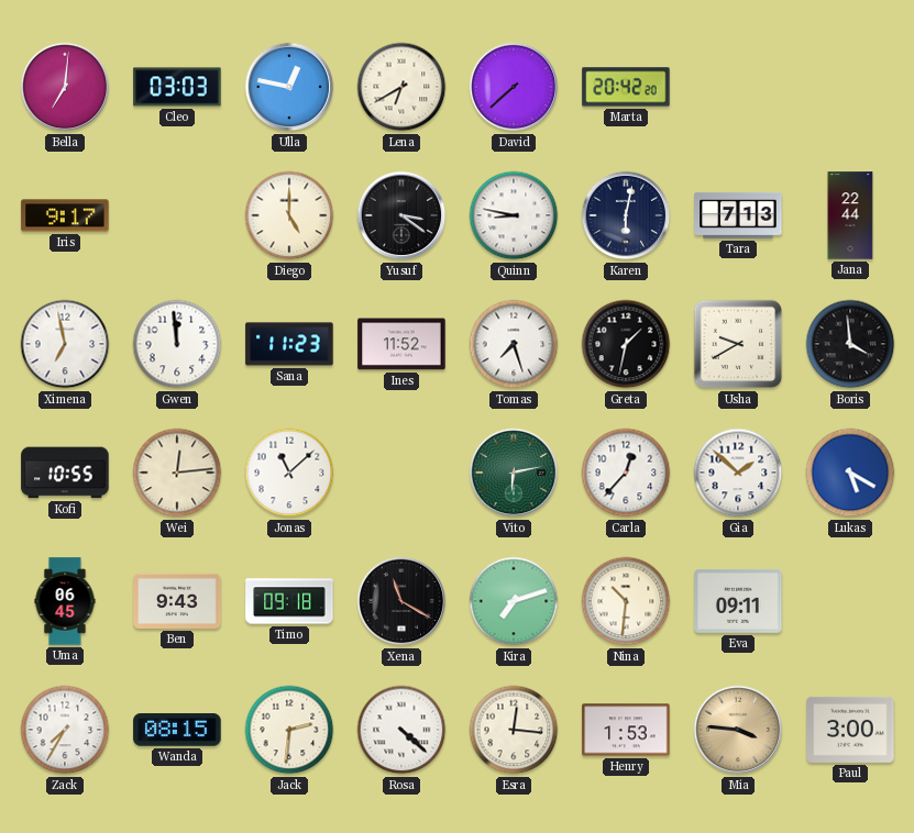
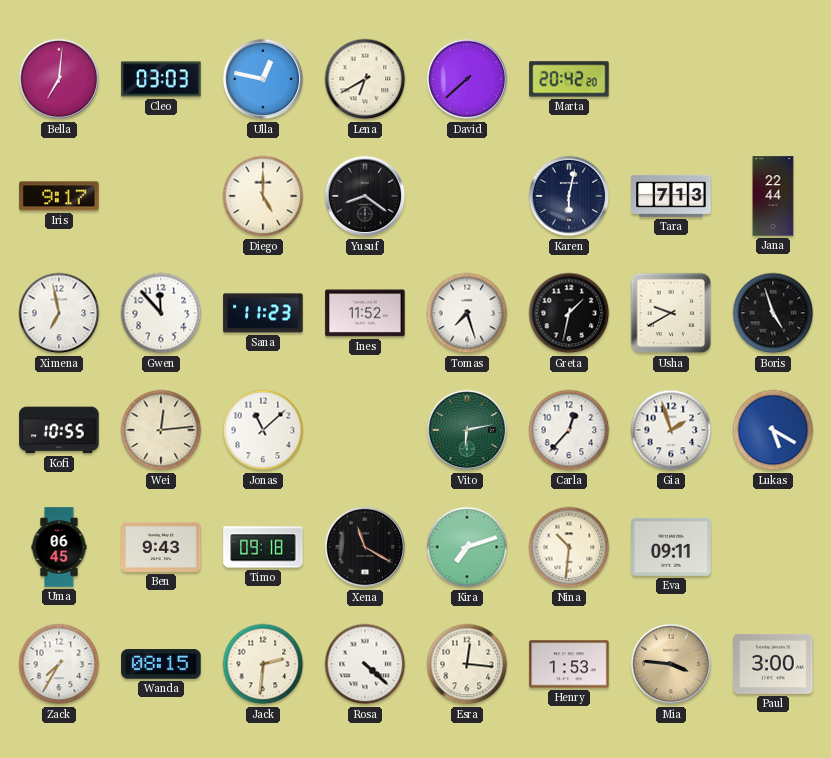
Yusuf: 3:21 -> 8:21
Quinn: 8:47 -> none
Gwen: 11:59 -> 11:53
Boris: 3:59 -> 4:57
Gia: 1:52 -> 1:57
